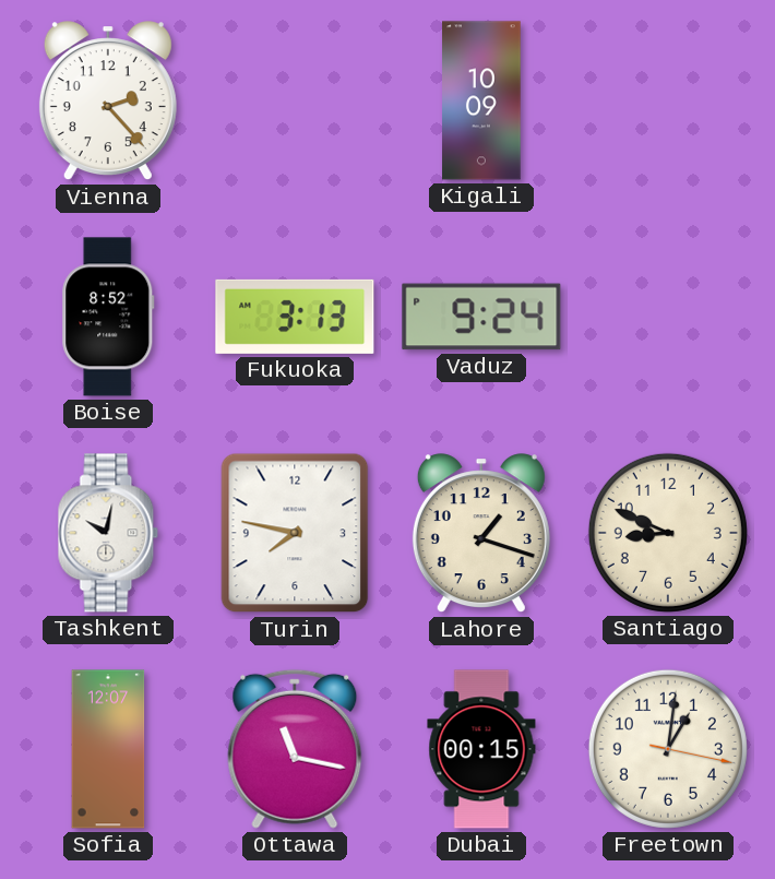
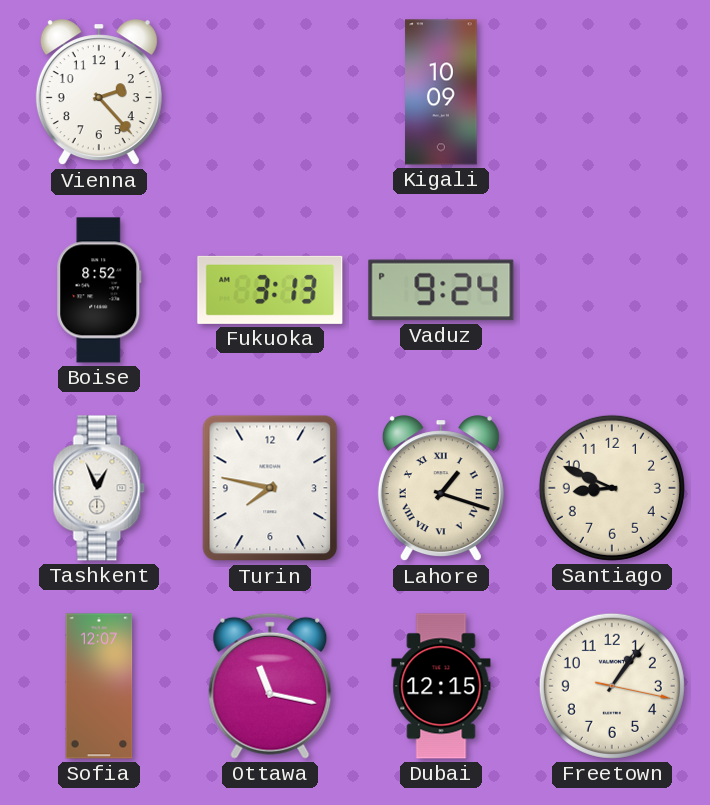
Tashkent: 10:02 -> 12:56
Lahore numerals: Arabic -> Roman
Dubai: 00:15 -> 12:15
Freetown: 1:01 -> 1:06
